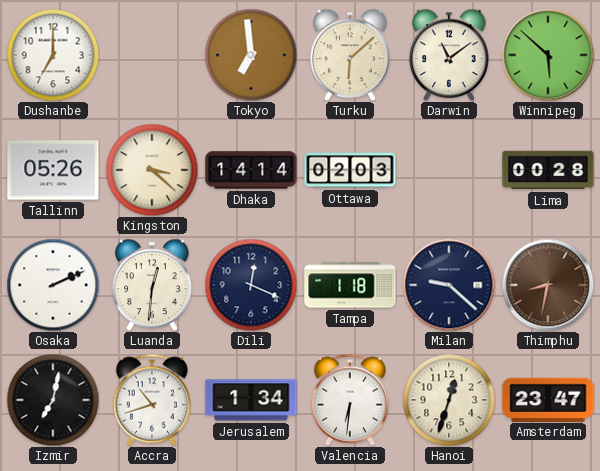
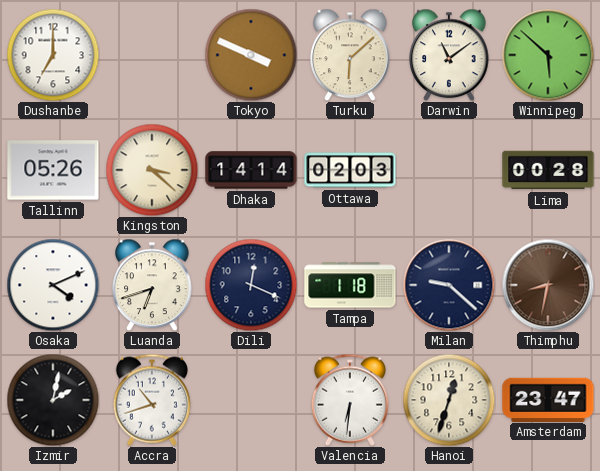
Tokyo: 6:59 -> 3:49
Osaka: 2:11 -> 4:11
Luanda: 12:31 -> 6:42
Izmir: 7:02 -> 2:02
Jerusalem: 1:34 -> none
